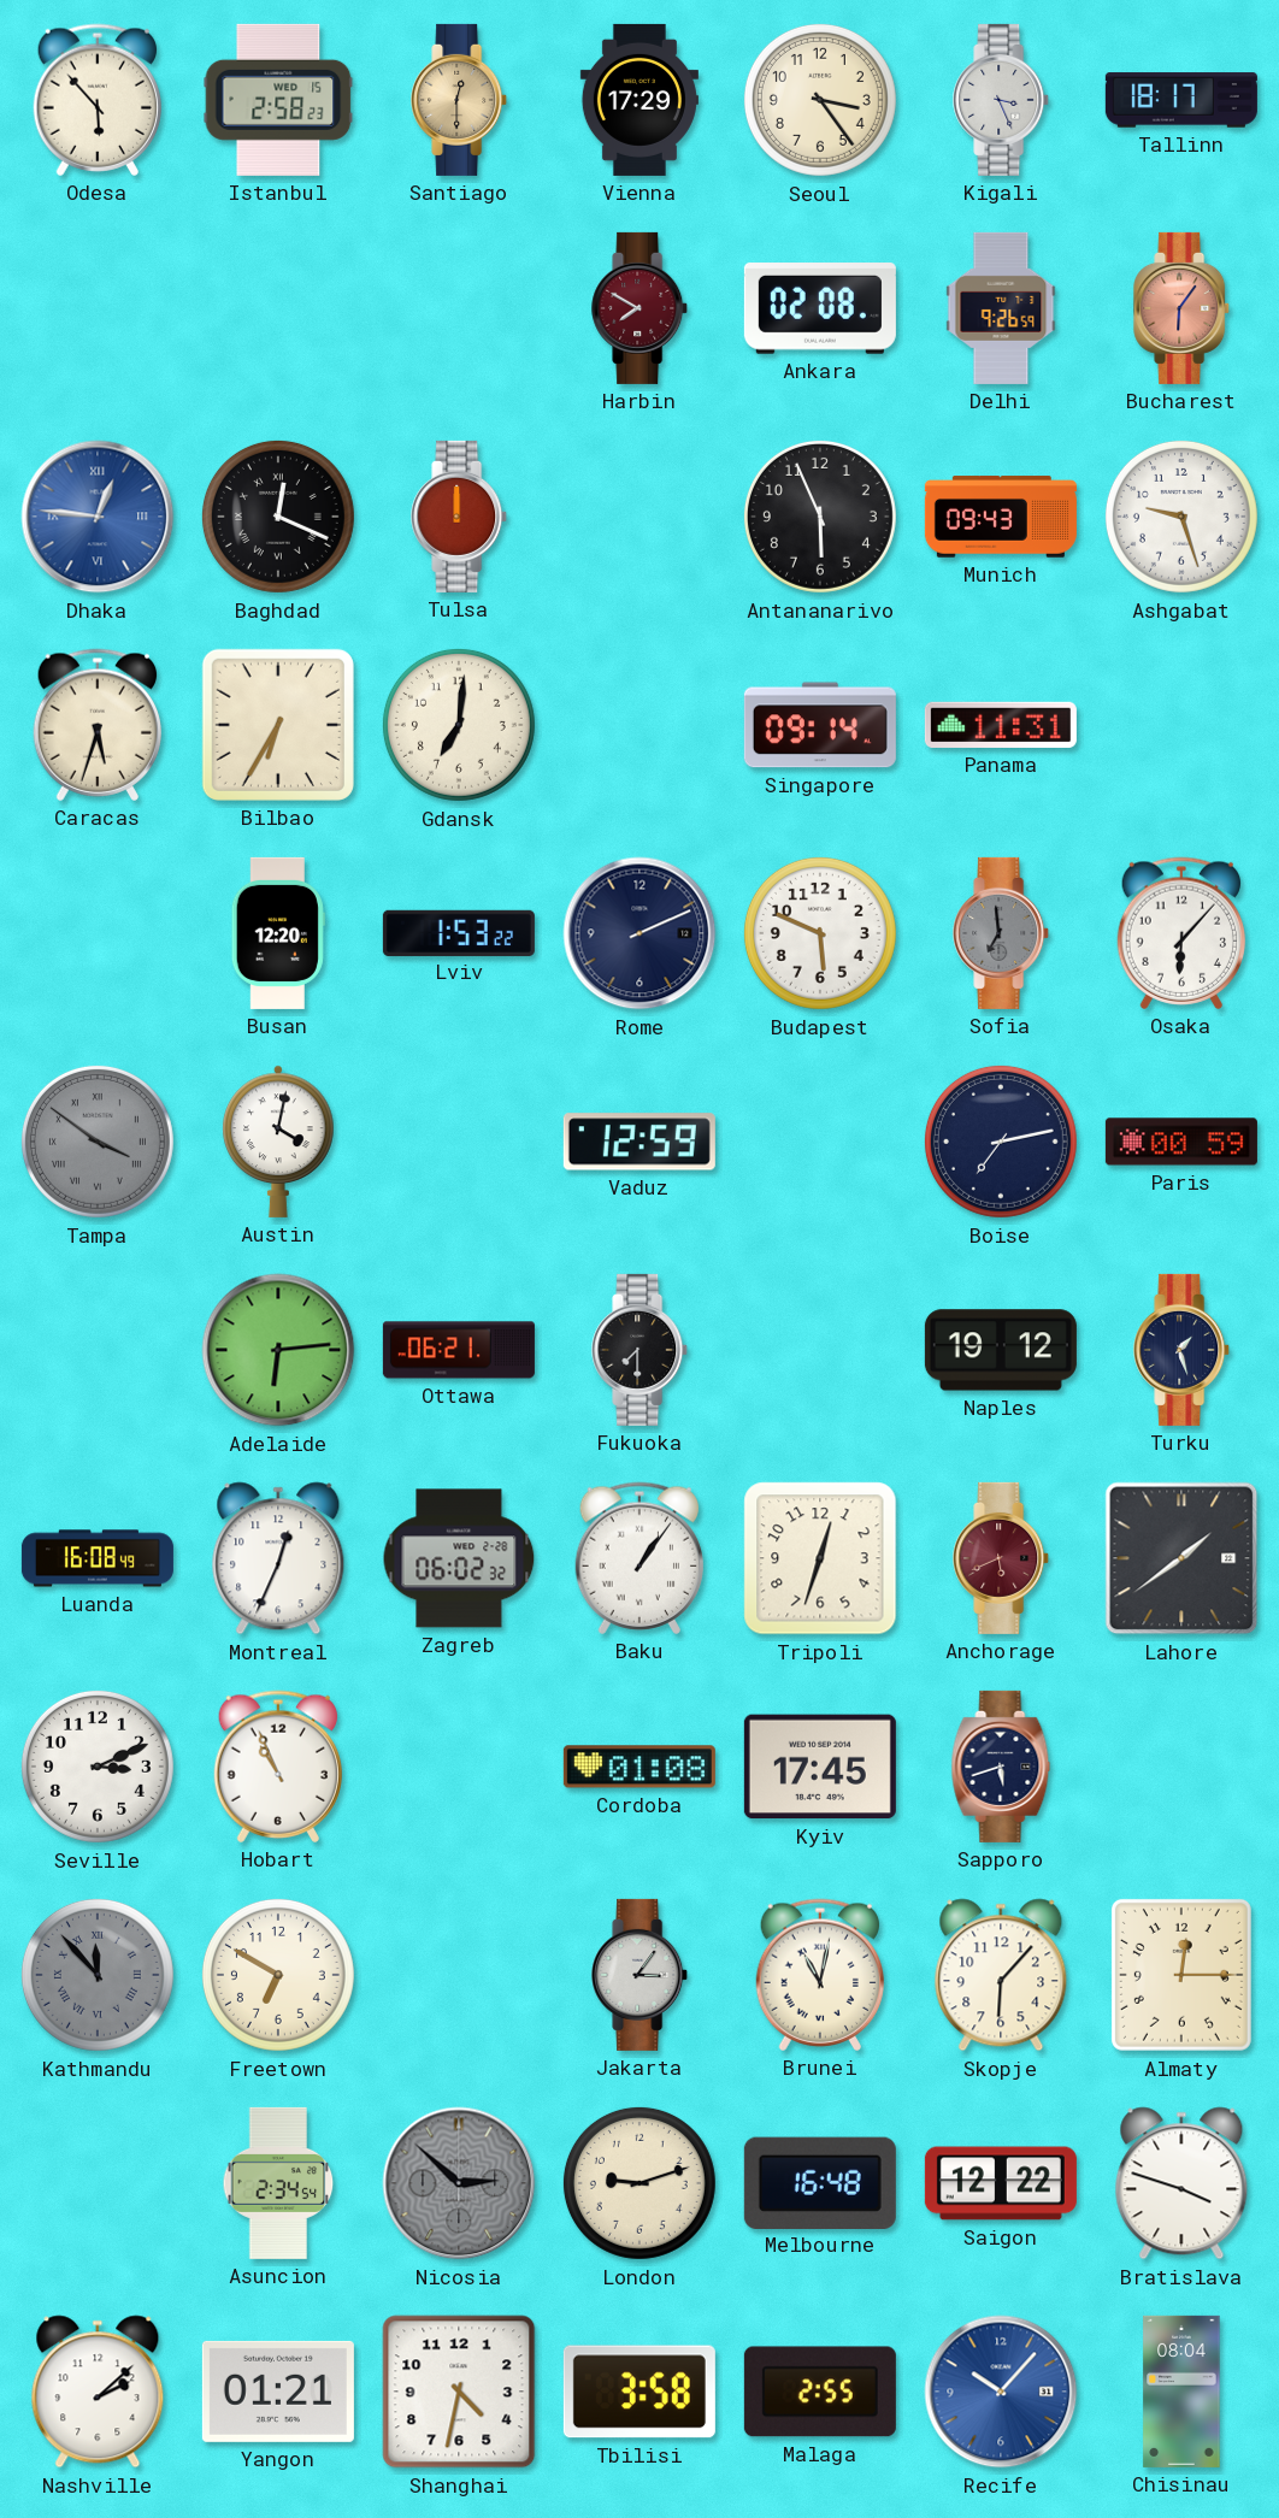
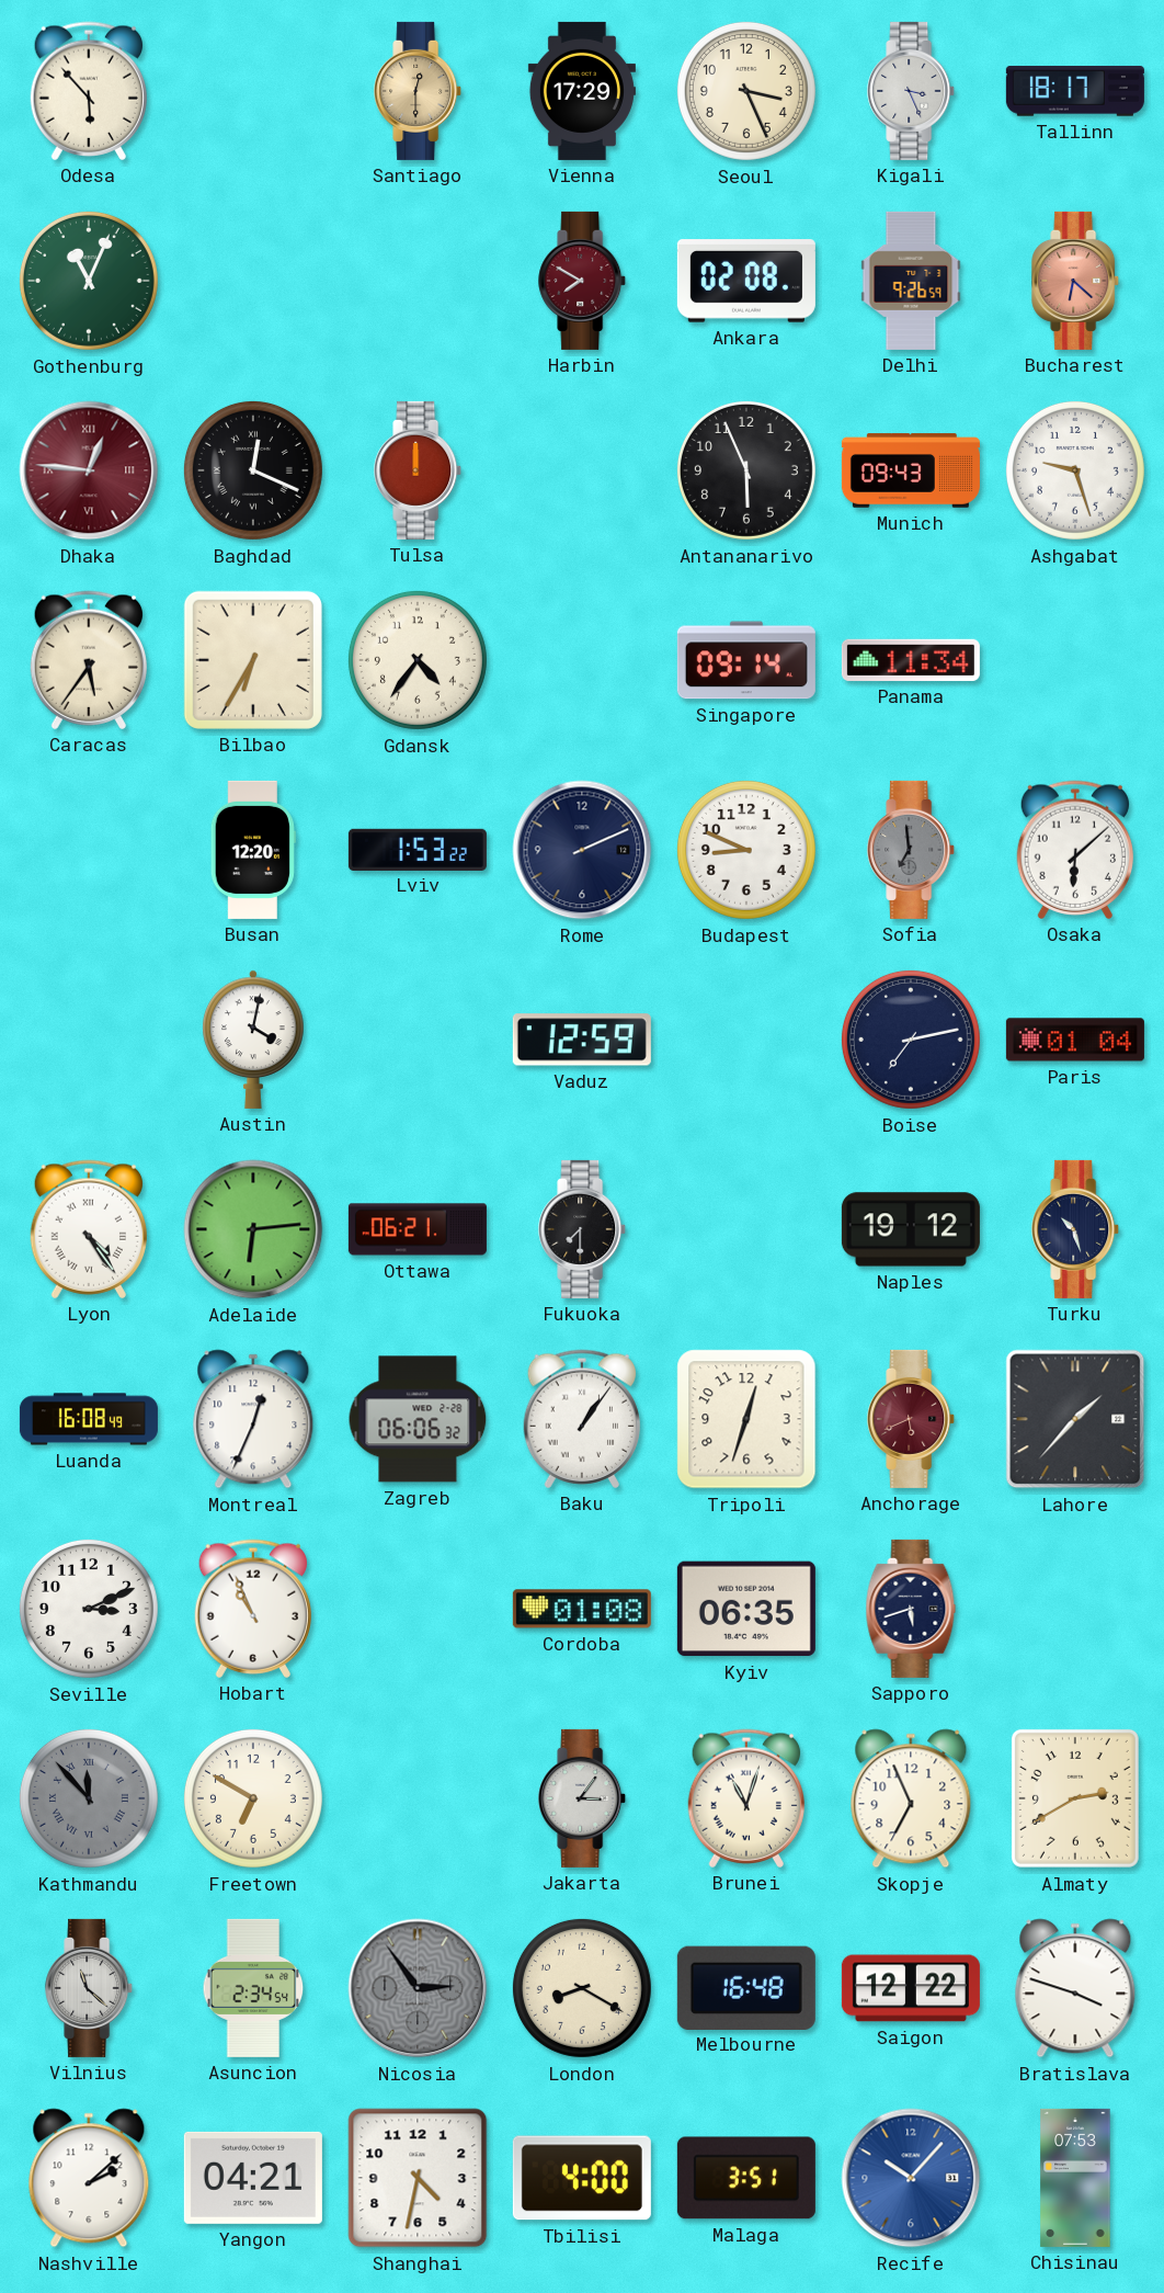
Istanbul: 2:58 -> none
Seoul: 3:24 -> 3:26
Gothenburg: none -> 11:04
Bucharest: 6:06 -> 6:22
Dhaka dial: blue -> burgundy
Caracas: 5:33 -> 5:36
Gdansk: 7:01 -> 4:36
Panama: 11:31 -> 11:34
Budapest: 5:49 -> 8:49
Osaka: 6:07 -> 6:08
Tampa: 3:51 -> none
Paris: 00:59 -> 01:04
Lyon: none -> 4:24
Turku: 1:27 -> 10:27
Zagreb: 06:02 -> 06:06
Lahore: 1:39 -> 1:37
Kyiv: 17:45 -> 06:35
Brunei: 11:02 -> 11:03
Skopje: 6:07 -> 6:56
Almaty: 12:15 -> 2:40
Vilnius: none -> 11:22
Nicosia: 2:52 -> 2:54
London: 9:12 -> 8:20
Yangon: 01:21 -> 04:21
Tbilisi: 3:58 -> 4:00
Malaga: 2:55 -> 3:51
Chisinau: 08:04 -> 07:53
